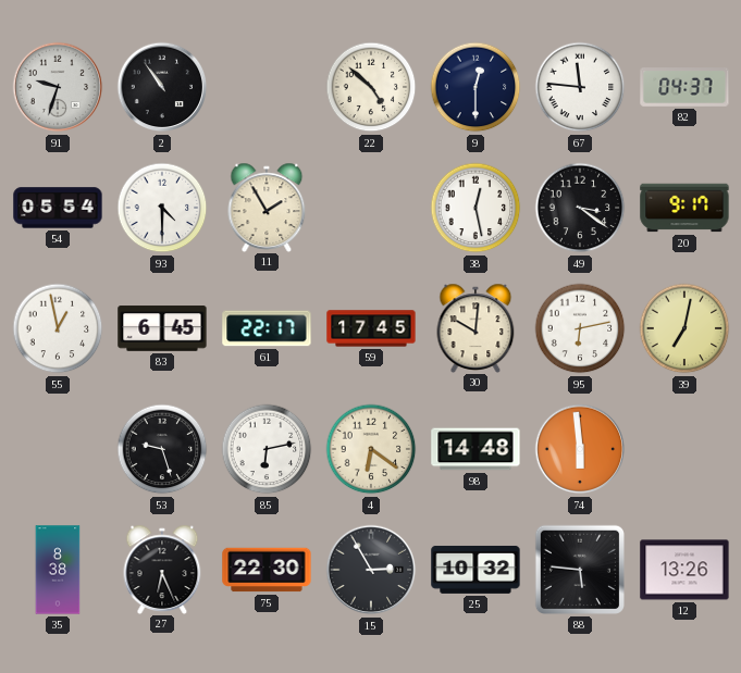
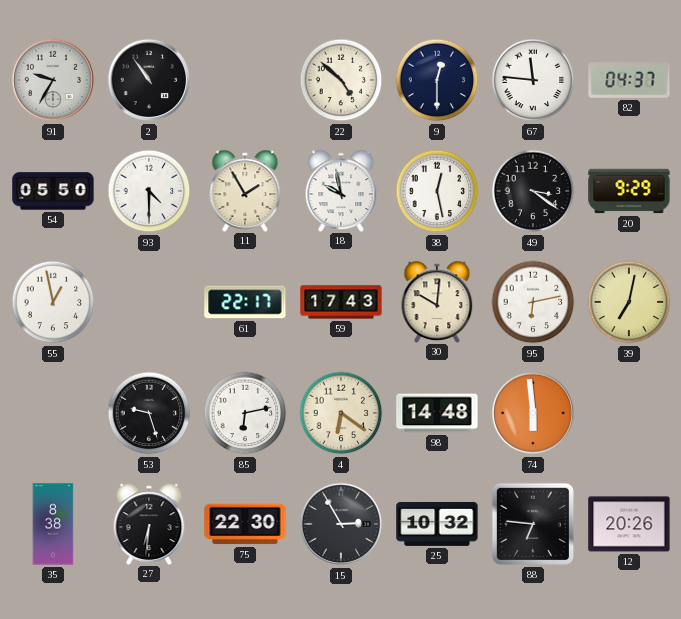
91: 9:33 -> 9:35
54: 05:54 -> 05:50
18: none -> 9:58
20: 9:17 -> 9:29
83: 6:45 -> none
59: 17:45 -> 17:43
27: 6:26 -> 6:31
88: 5:46 -> 6:46
12: 13:26 -> 20:26
